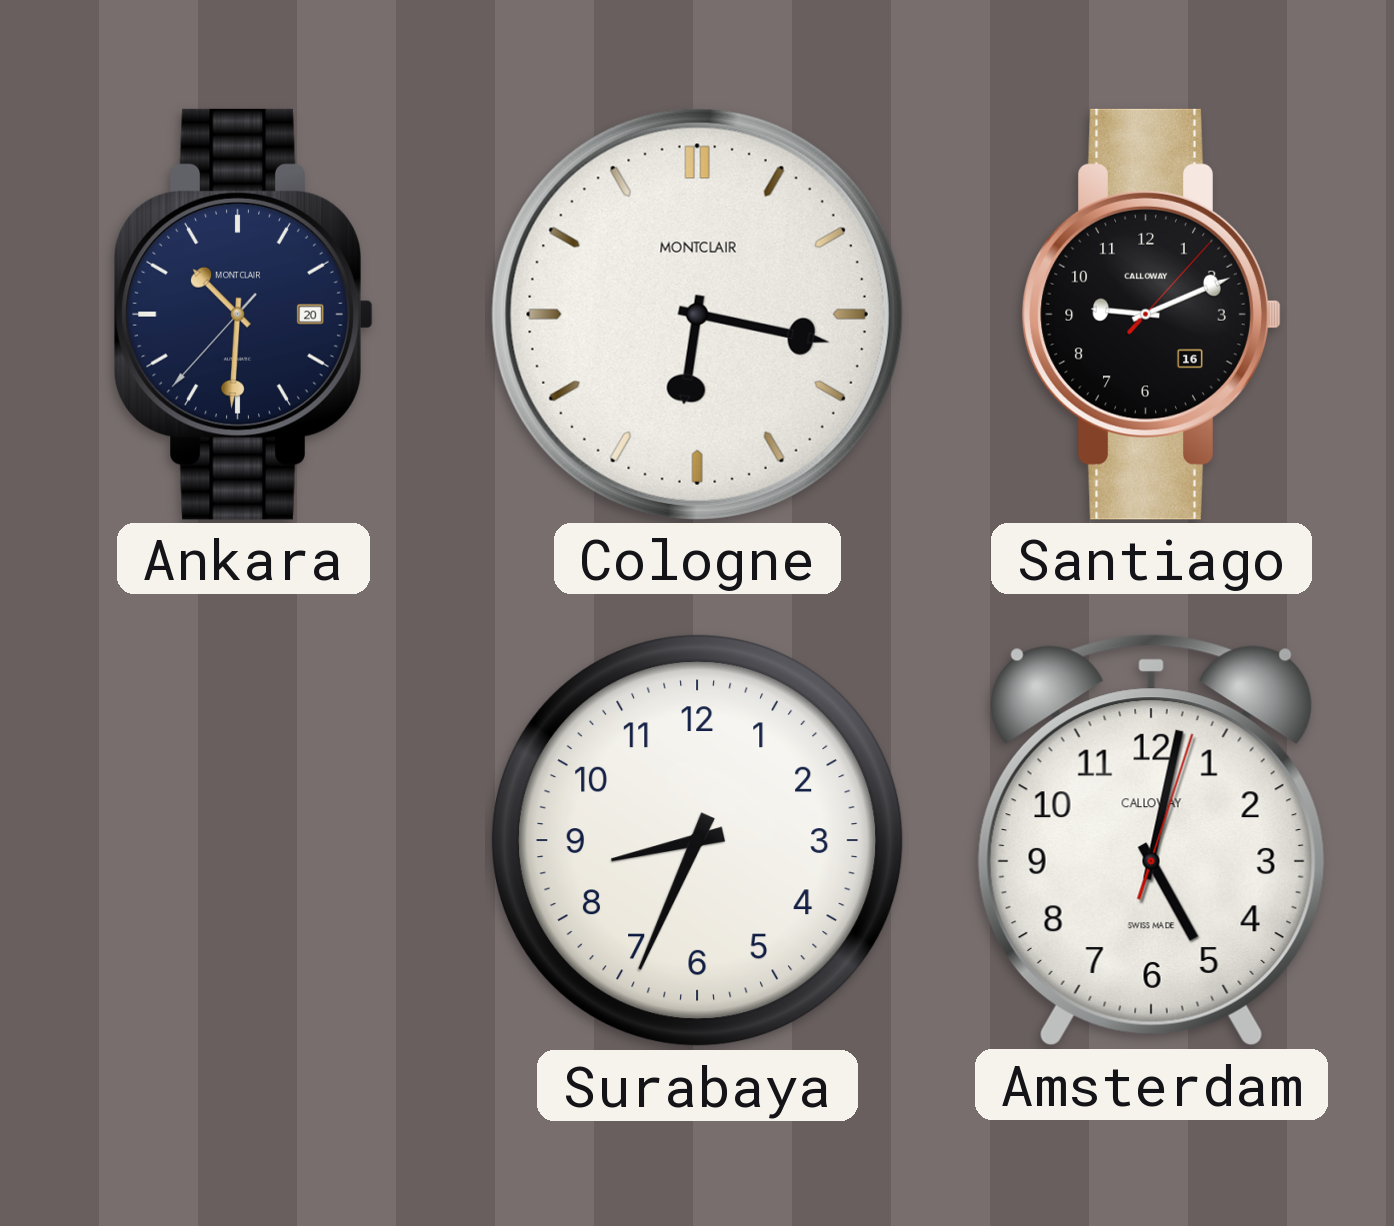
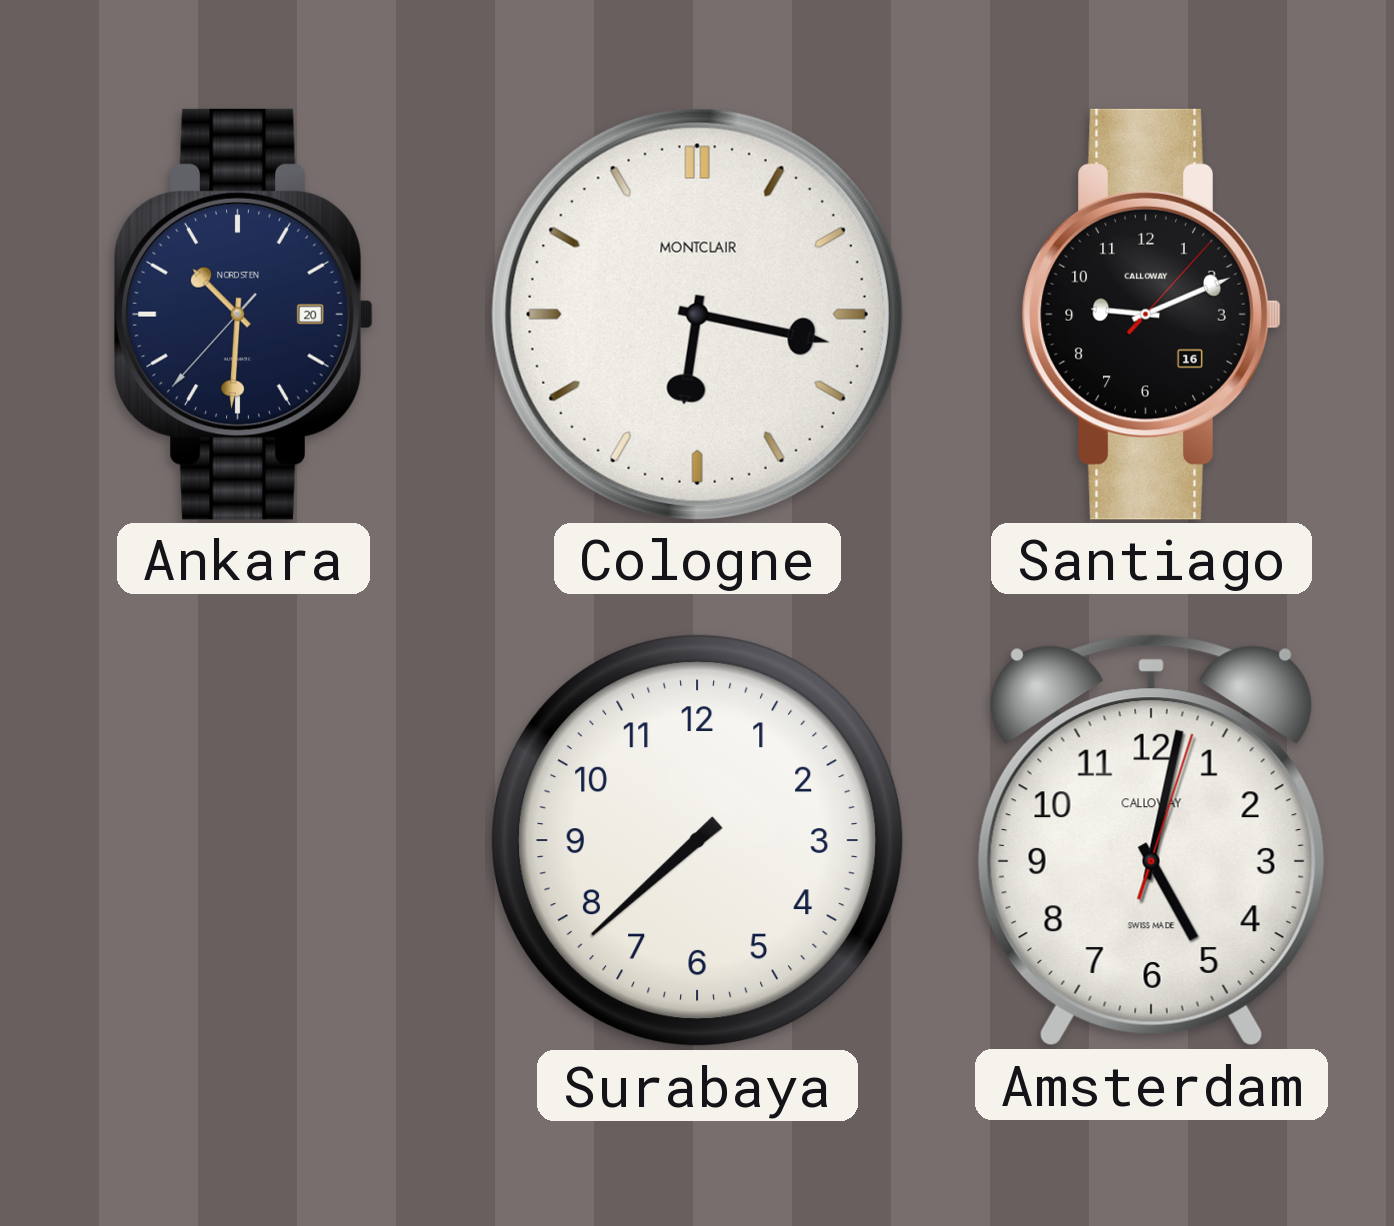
Ankara brand: MONTCLAIR -> NORDSTEN
Surabaya: 8:34 -> 7:38
